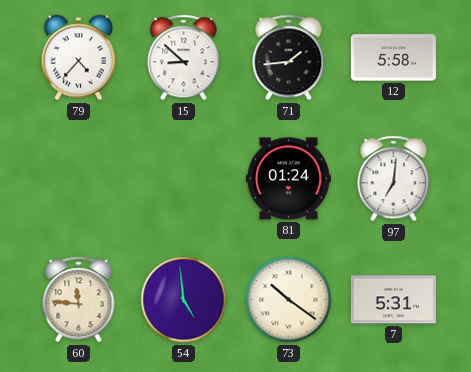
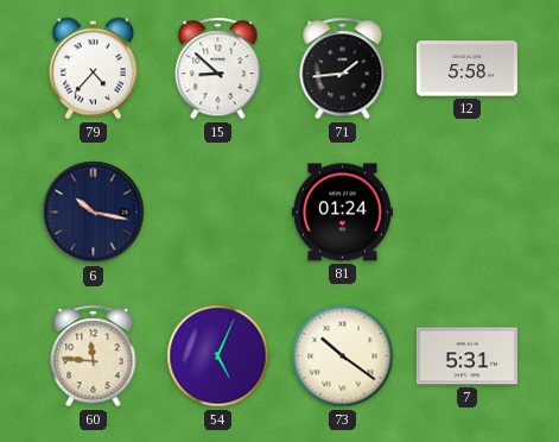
6: none -> 10:17
97: 7:01 -> none
54: 4:59 -> 5:04
